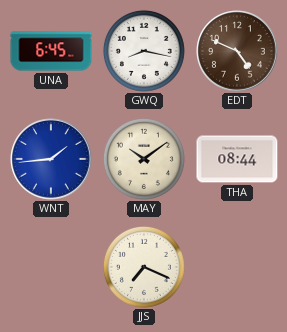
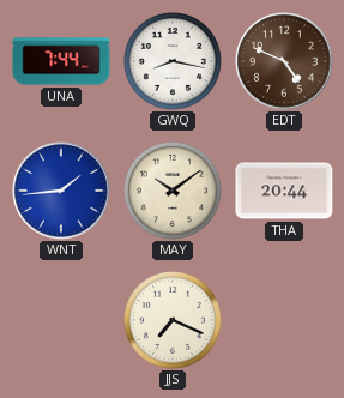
UNA: 6:45 -> 7:44
THA: 08:44 -> 20:44
